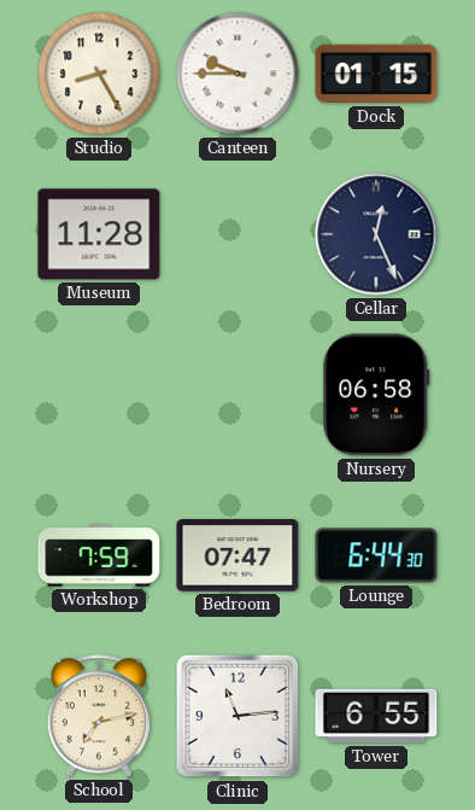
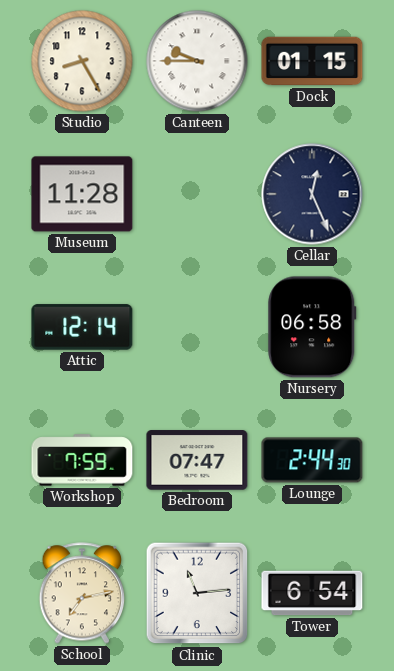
Attic: none -> 12:14
Lounge: 6:44 -> 2:44
Tower: 6:55 -> 6:54
